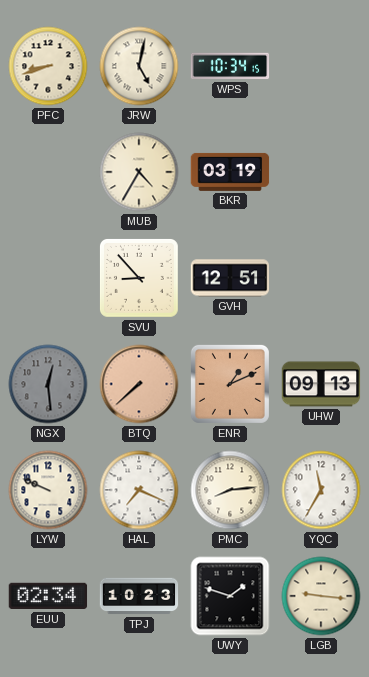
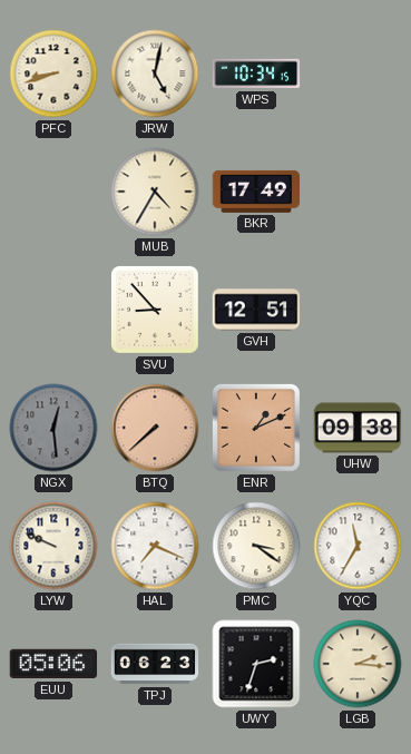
BKR: 03:19 -> 17:49
UHW: 09:13 -> 09:38
PMC: 8:14 -> 3:21
EUU: 02:34 -> 05:06
TPJ: 10:23 -> 06:23
UWY: 1:48 -> 2:33
LGB: 9:16 -> 2:16
